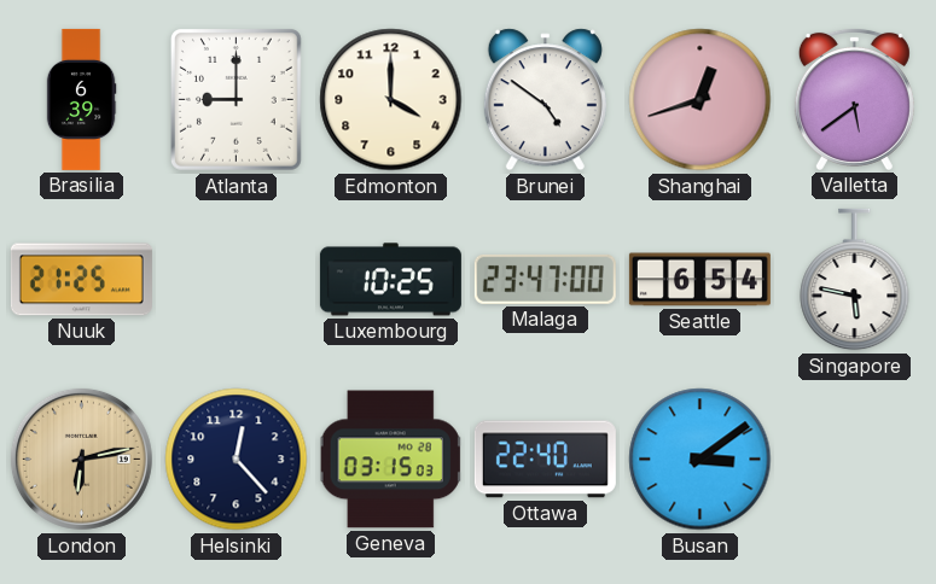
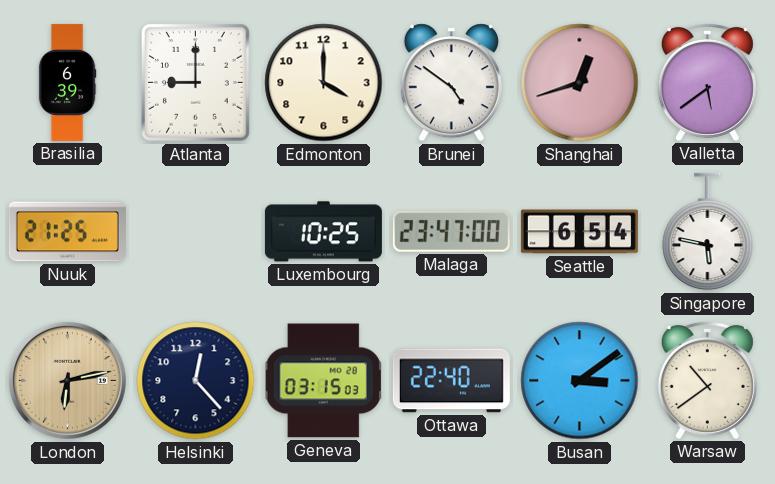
Warsaw: none -> 10:39
